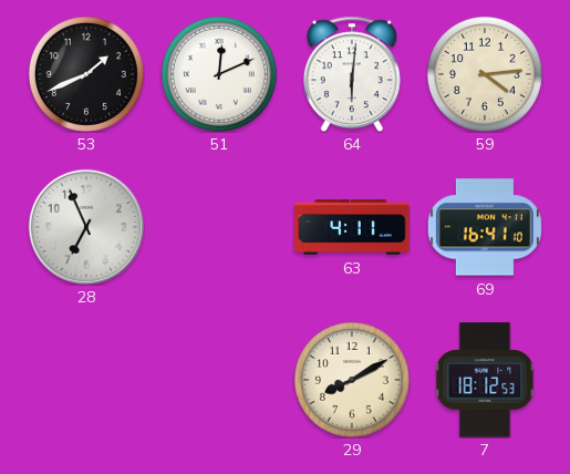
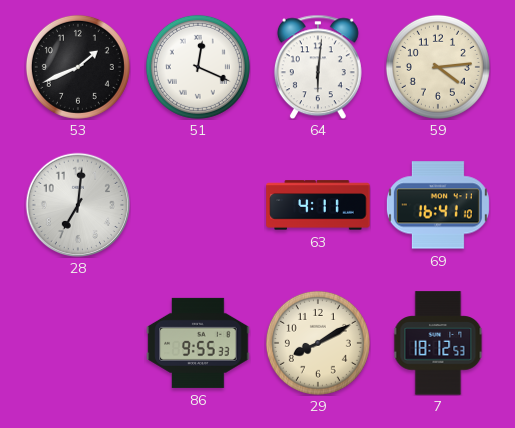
51: 12:11 -> 12:19
28: 6:56 -> 7:01
86: none -> 9:55
